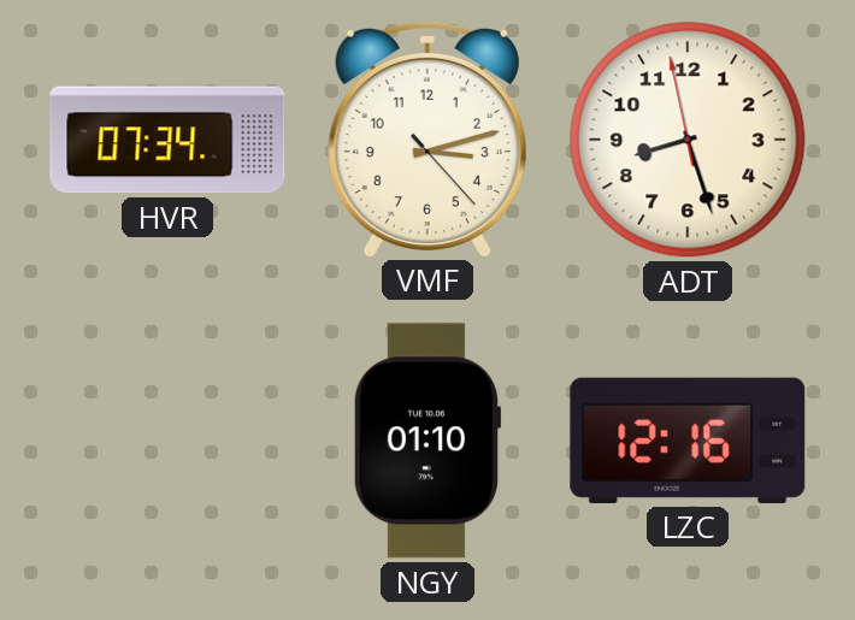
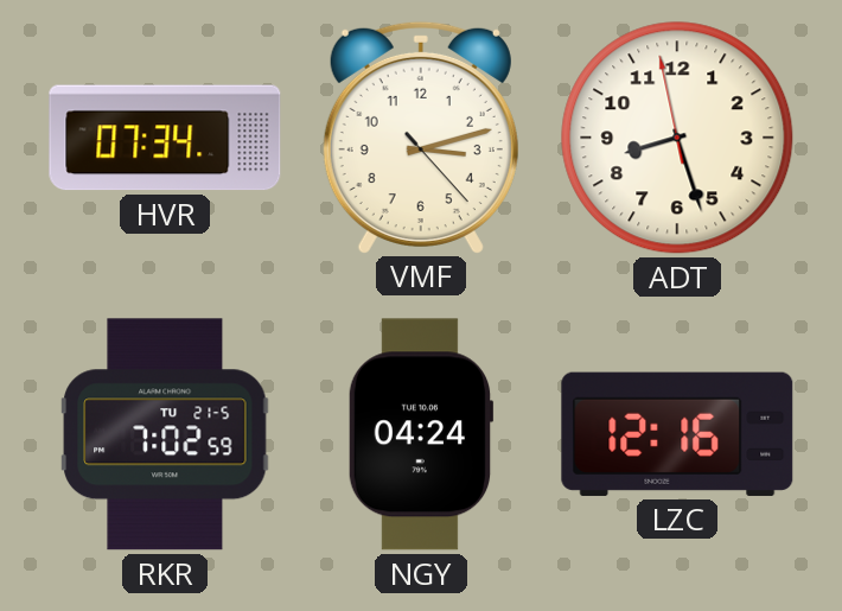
RKR: none -> 7:02
NGY: 01:10 -> 04:24
